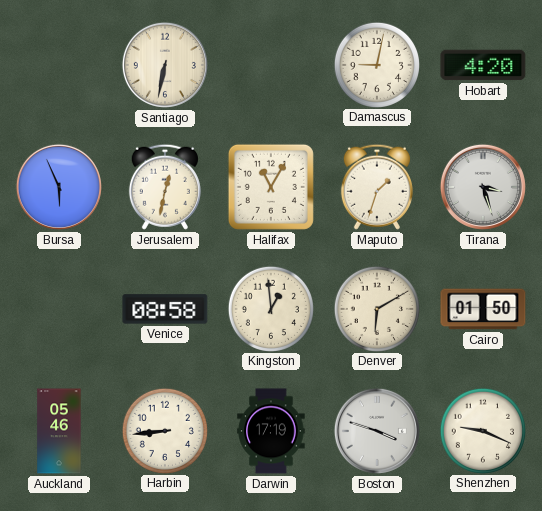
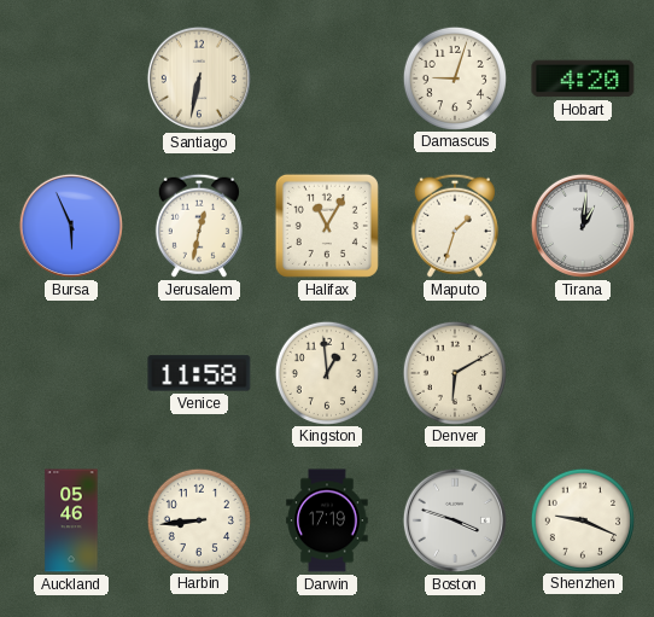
Damascus: 9:02 -> 9:03
Tirana: 3:27 -> 1:01
Venice: 08:58 -> 11:58
Cairo: 01:50 -> none
